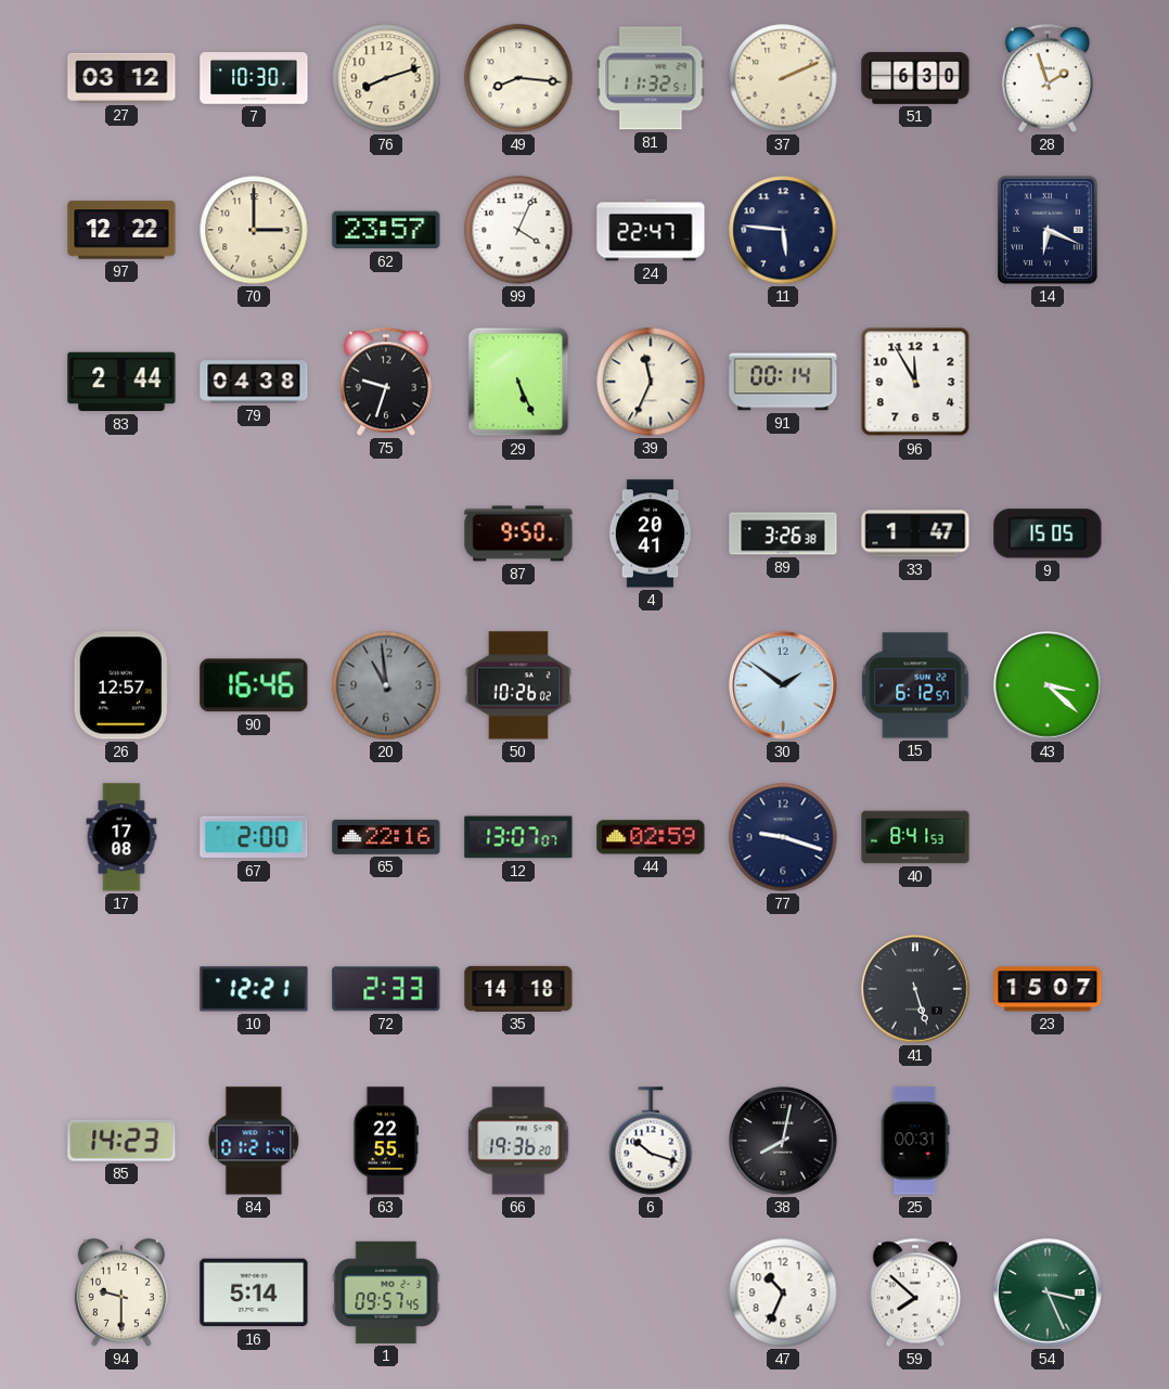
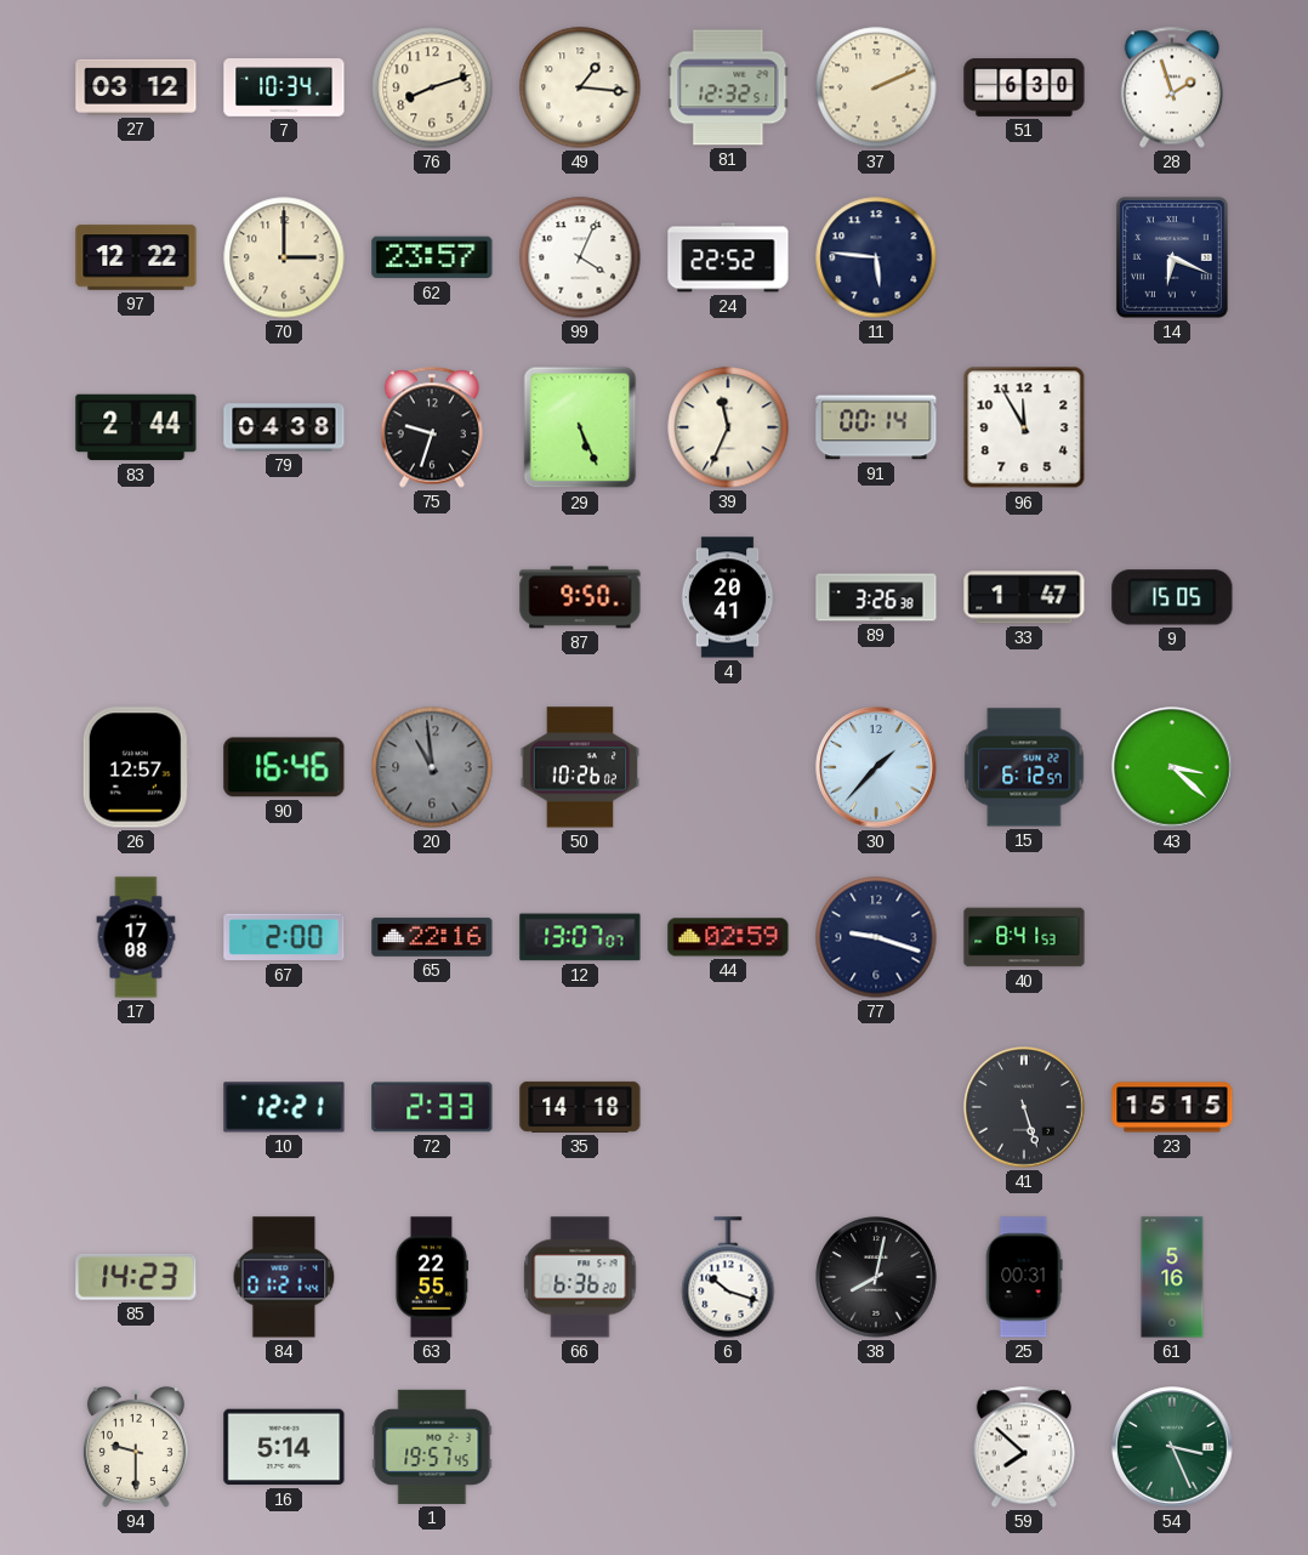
7: 10:30 -> 10:34
49: 8:16 -> 1:16
81: 11:32 -> 12:32
24: 22:47 -> 22:52
30: 1:51 -> 1:37
23: 15:07 -> 15:15
66: 19:36 -> 6:36
61: none -> 5:16
1: 09:57 -> 19:57
47: 10:34 -> none
